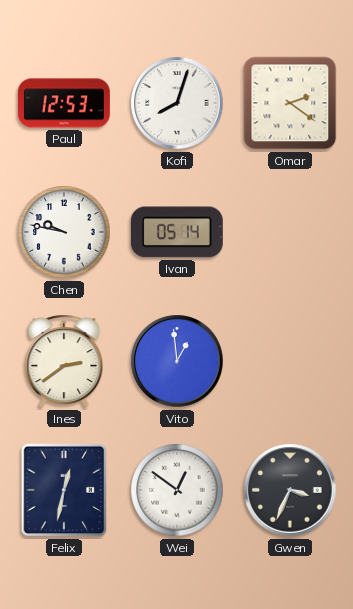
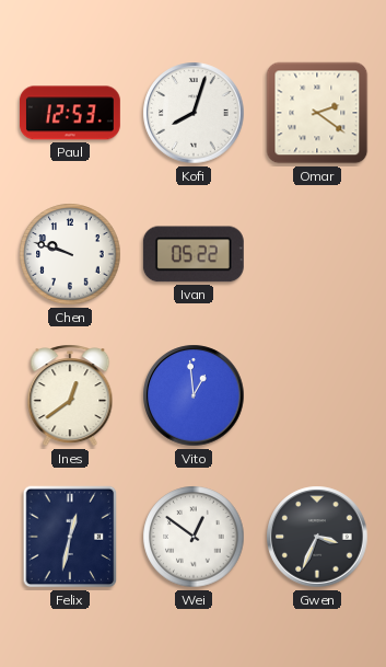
Chen: 9:47 -> 9:48
Ivan: 05:14 -> 05:22
Ines: 2:39 -> 12:39
